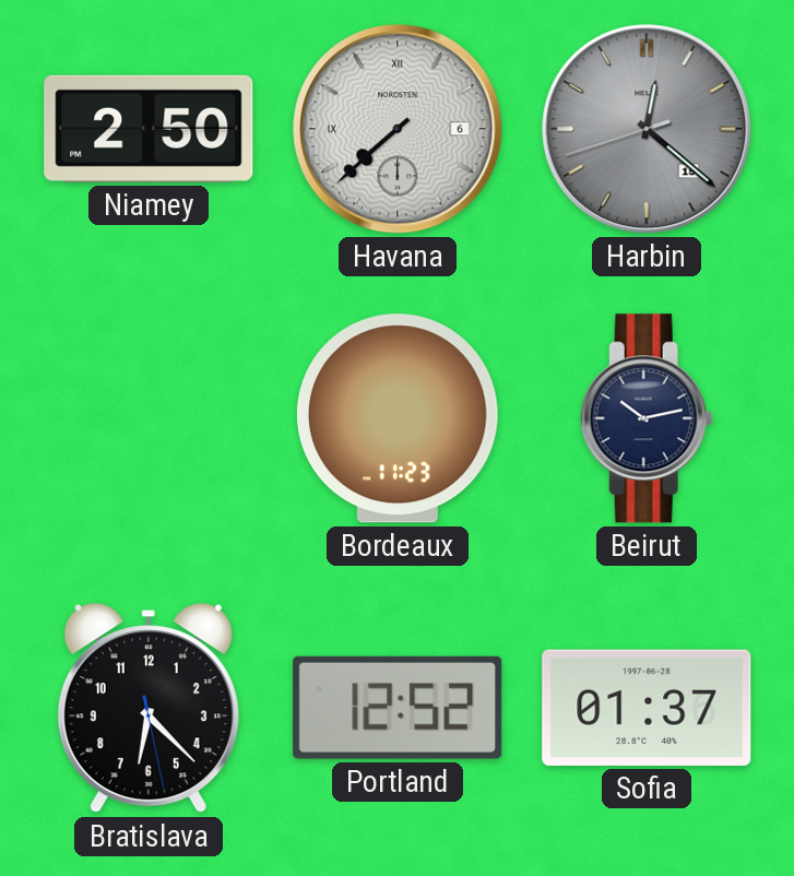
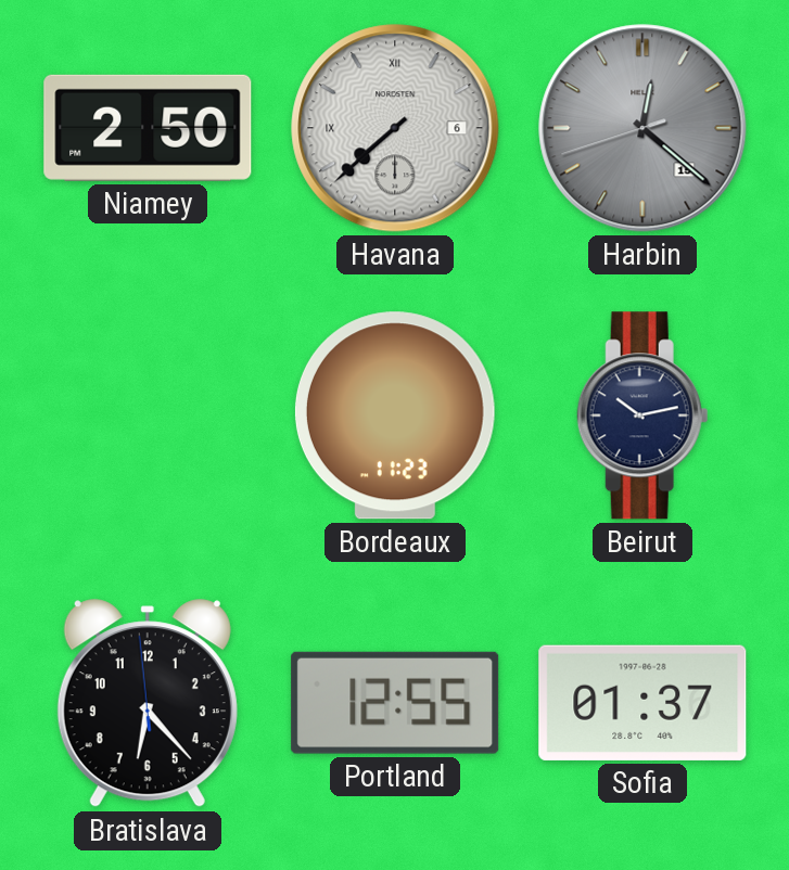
Bratislava: 6:22:28 -> 6:22:59
Portland: 12:52 -> 12:55
